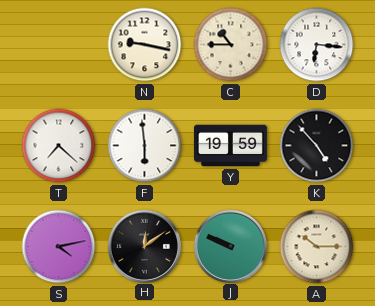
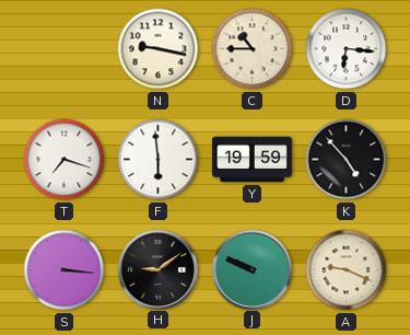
T: 7:22 -> 7:18
S: 4:13 -> 3:16
H: 12:09 -> 9:09
A: 10:15 -> 9:19
